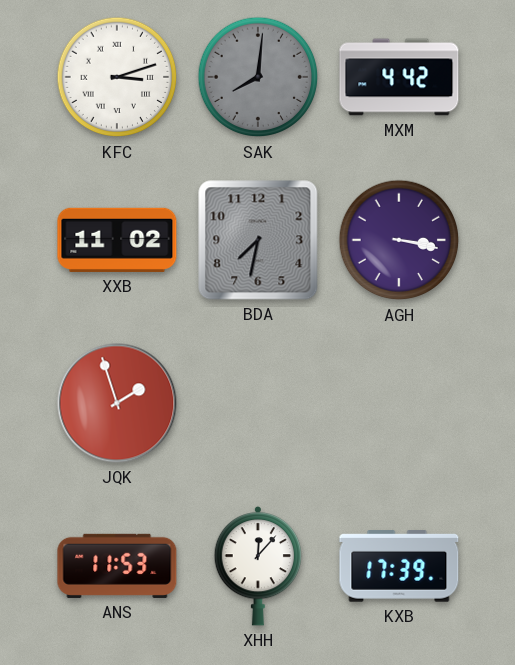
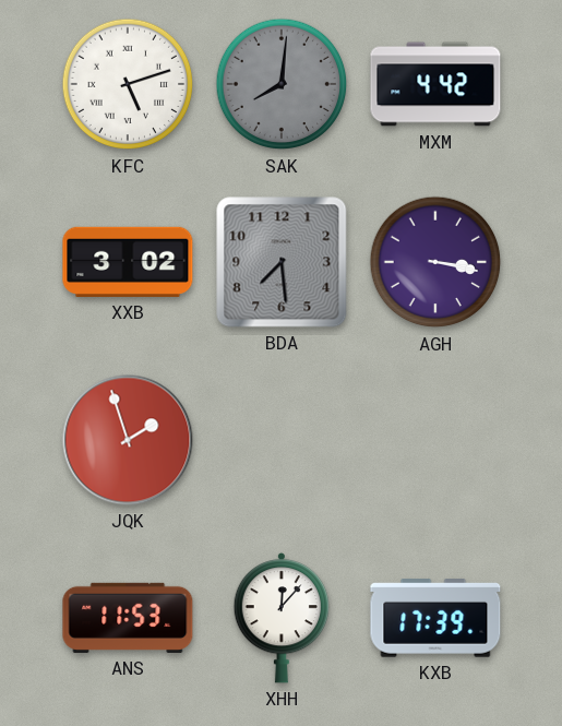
KFC: 3:12 -> 5:12
XXB: 11:02 -> 3:02
BDA: 7:32 -> 7:29
